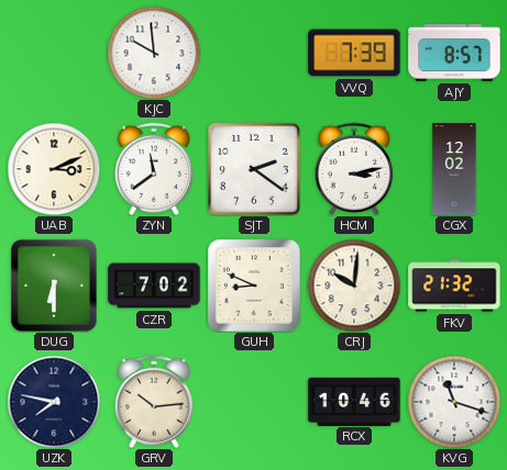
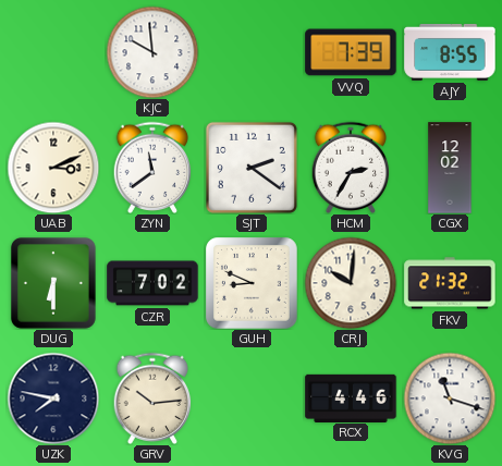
AJY: 8:57 -> 8:55
HCM: 3:13 -> 2:35
RCX: 10:46 -> 4:46
